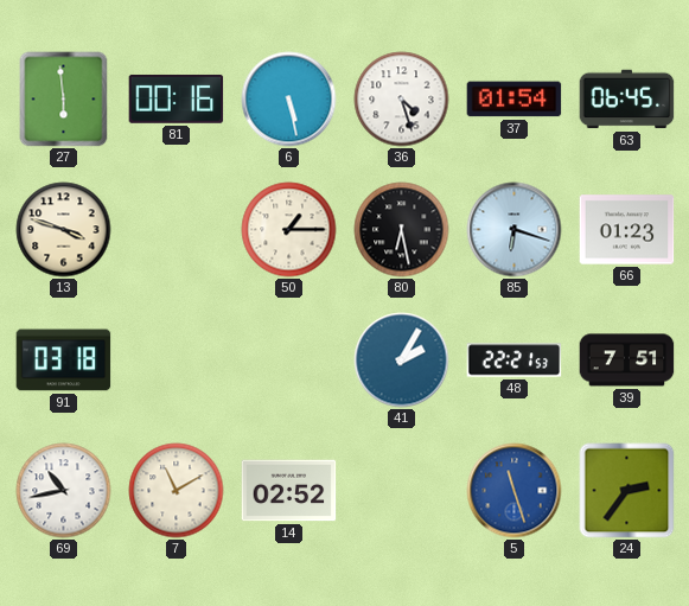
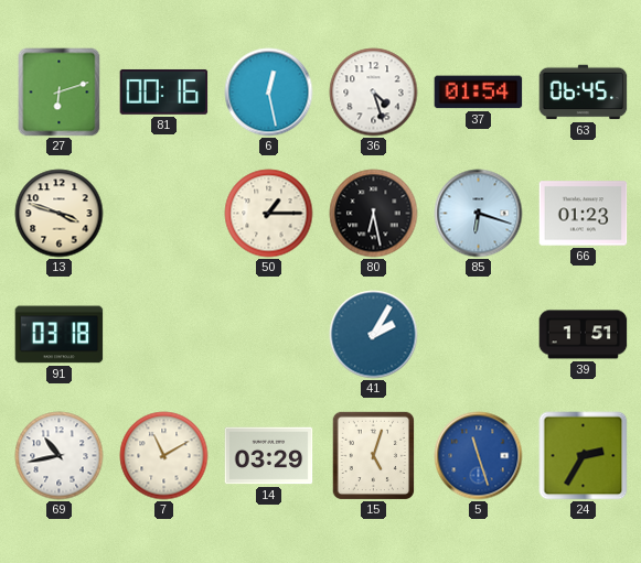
27: 5:59 -> 6:12
6: 5:28 -> 12:28
48: 22:21 -> none
39: 7:51 -> 1:51
14: 02:52 -> 03:29
15: none -> 5:03
24: 2:36 -> 2:35
